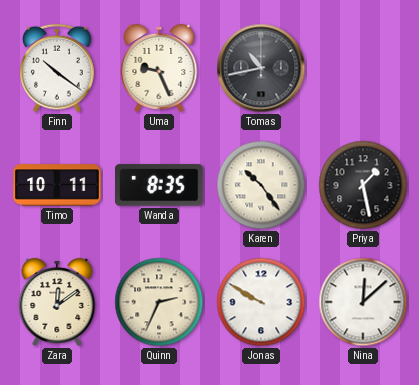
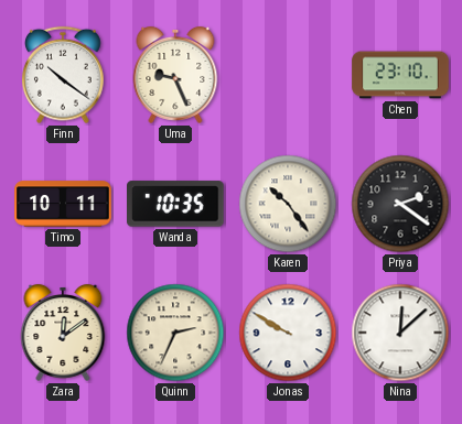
Tomas: 10:43 -> none
Chen: none -> 23:10
Wanda: 8:35 -> 10:35
Priya: 1:28 -> 2:21
